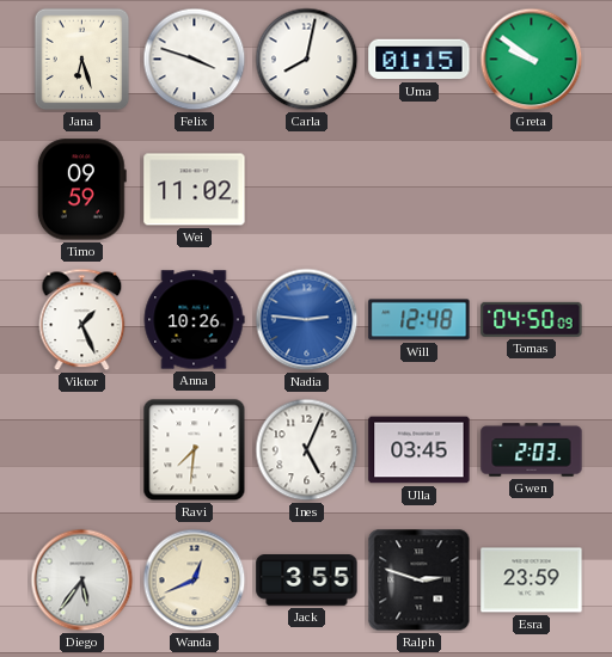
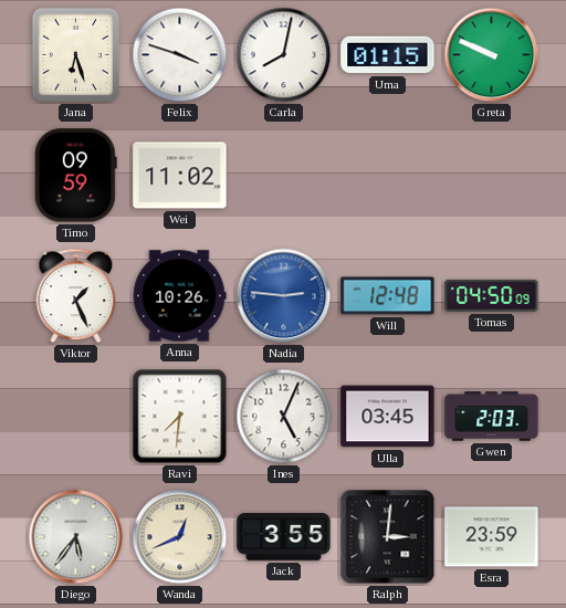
Greta: 9:51 -> 9:49
Ralph: 2:48 -> 3:01
